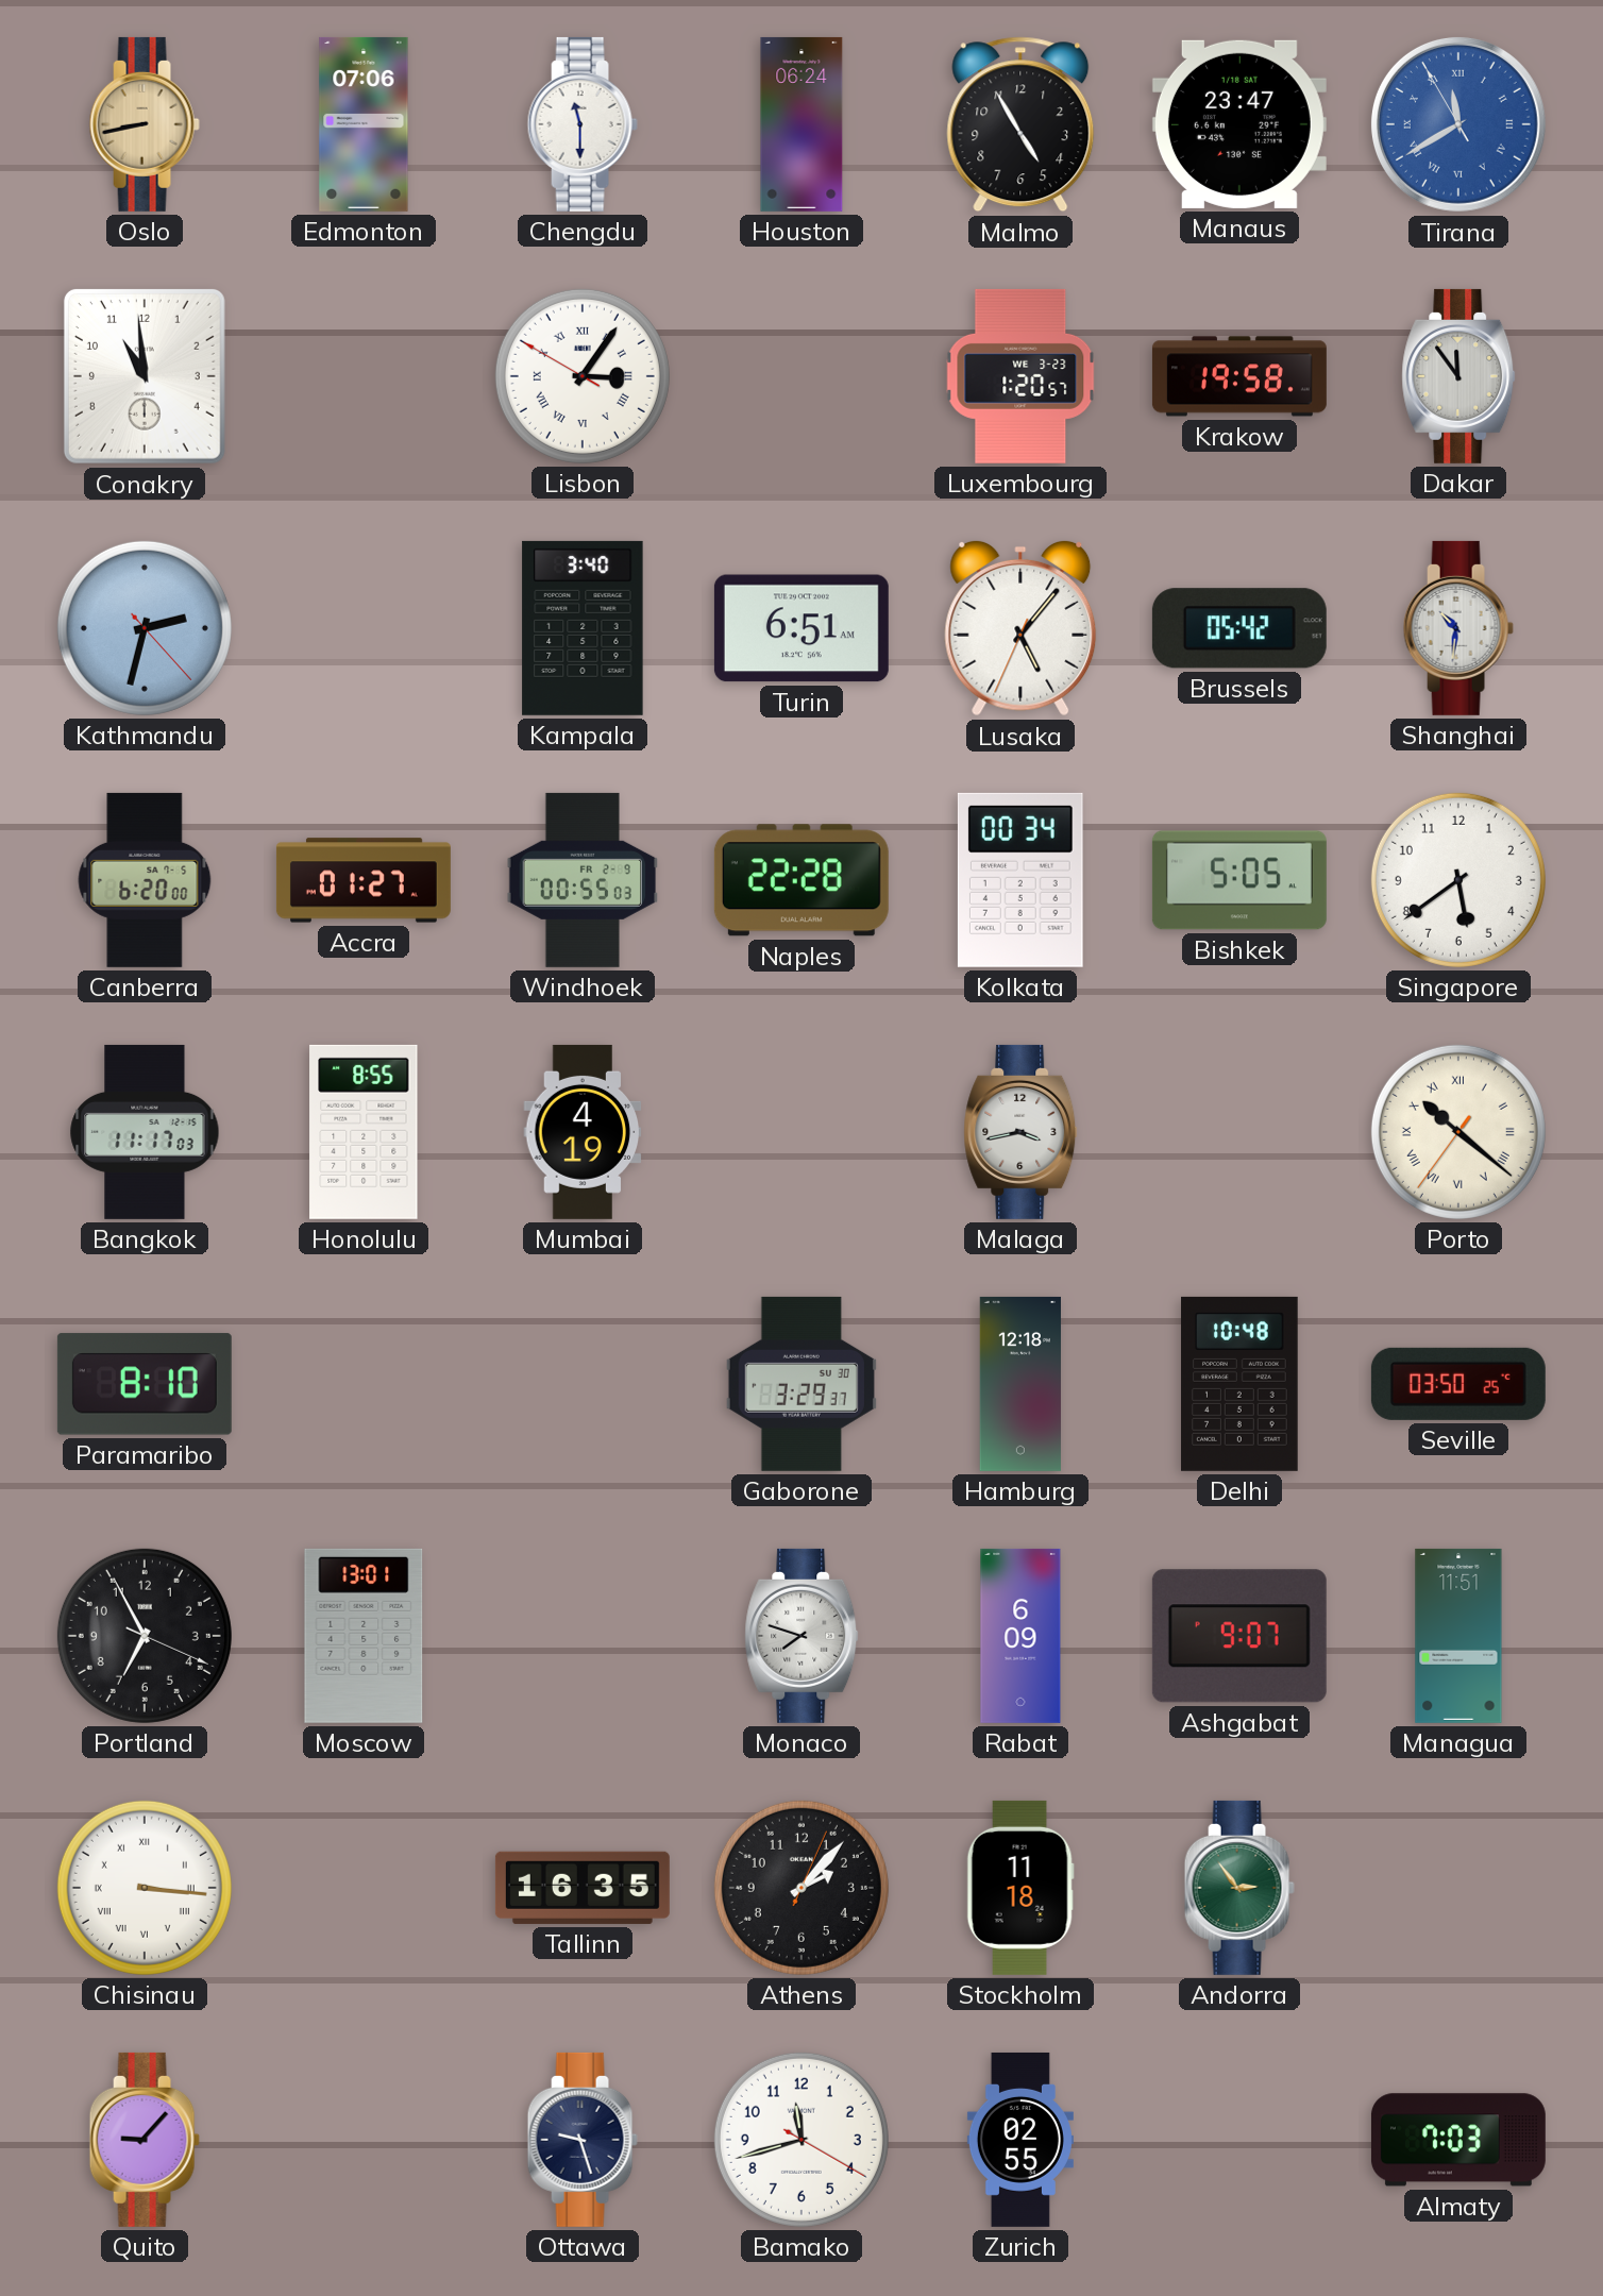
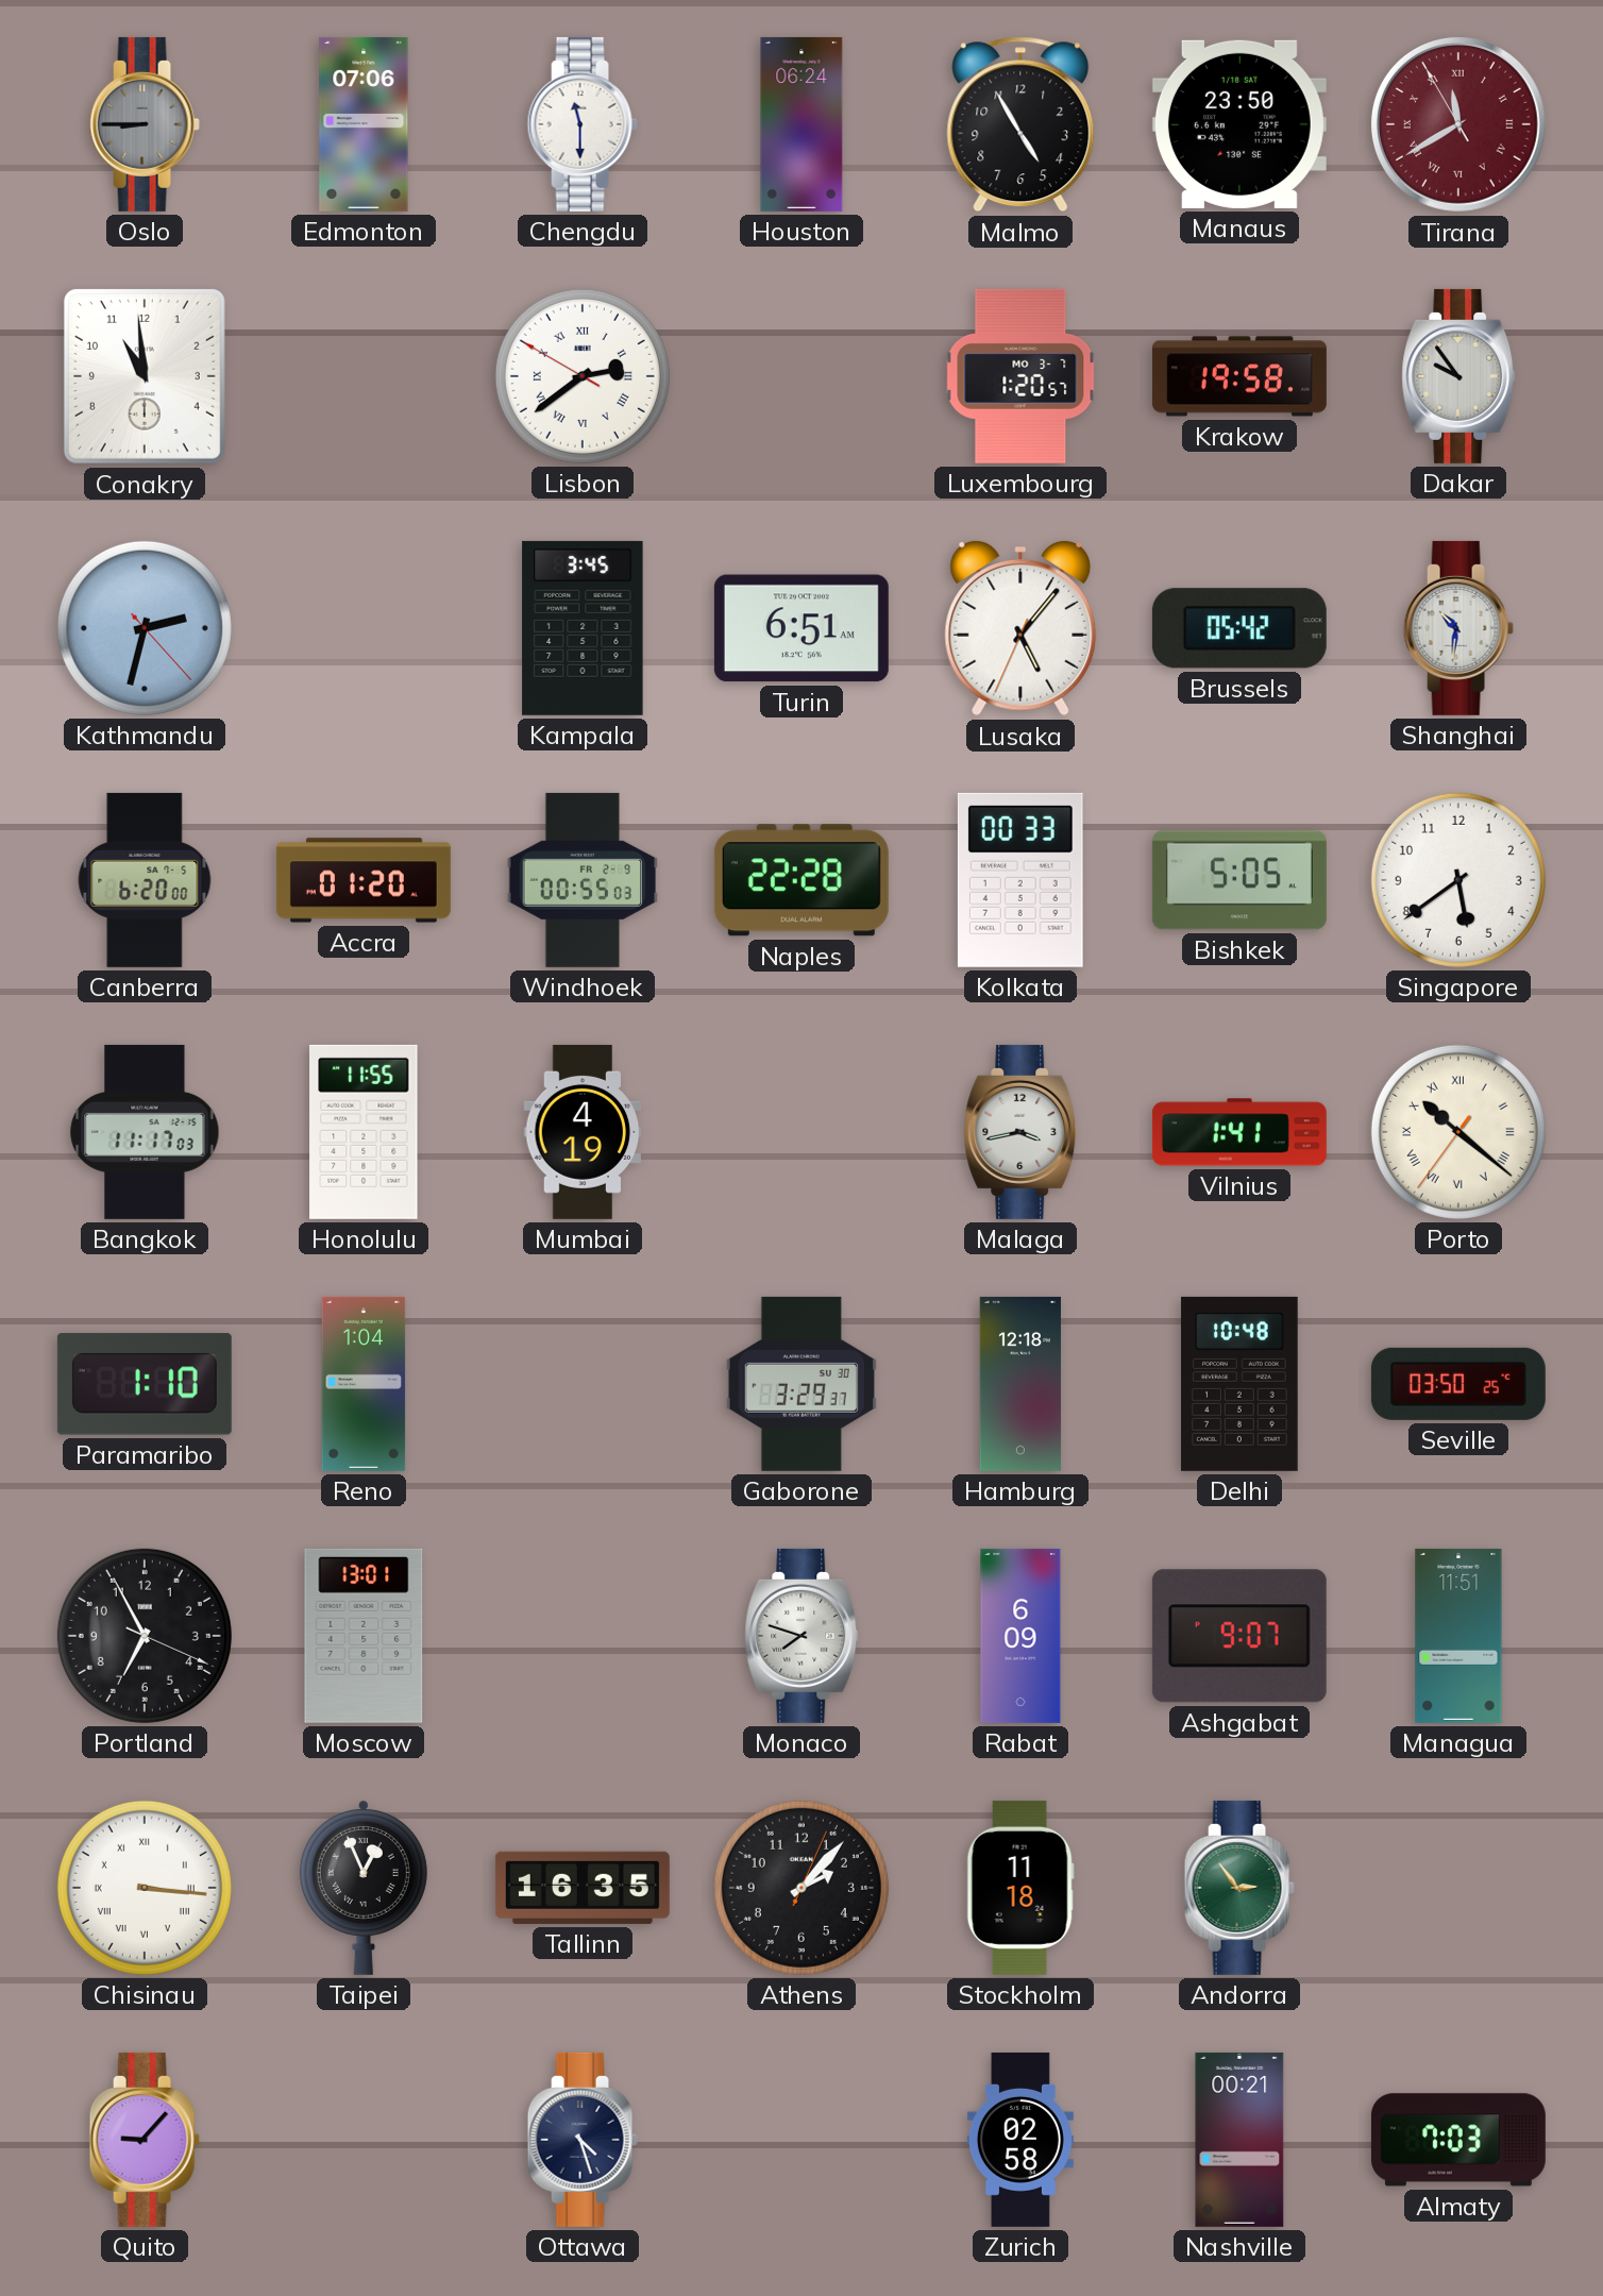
Oslo: 8:43 -> 8:45
Oslo dial: champagne -> grey
Manaus: 23:47 -> 23:50
Tirana dial: blue -> burgundy
Lisbon: 3:05 -> 2:38
Luxembourg date: WE 3-23 -> MO 3-7
Dakar: 11:54 -> 9:54
Kampala: 3:40 -> 3:45
Accra: 01:27 -> 01:20
Kolkata: 00:34 -> 00:33
Honolulu: 8:55 -> 11:55
Vilnius: none -> 1:41
Paramaribo: 8:10 -> 1:10
Reno: none -> 1:04
Taipei: none -> 12:56
Ottawa: 9:27 -> 4:27
Bamako: 11:42 -> none
Zurich: 02:55 -> 02:58
Nashville: none -> 00:21
